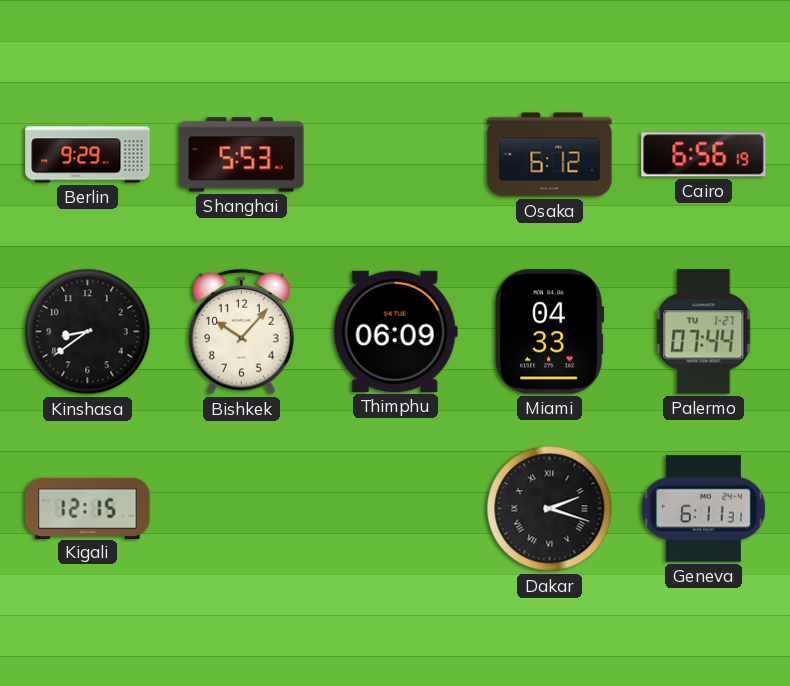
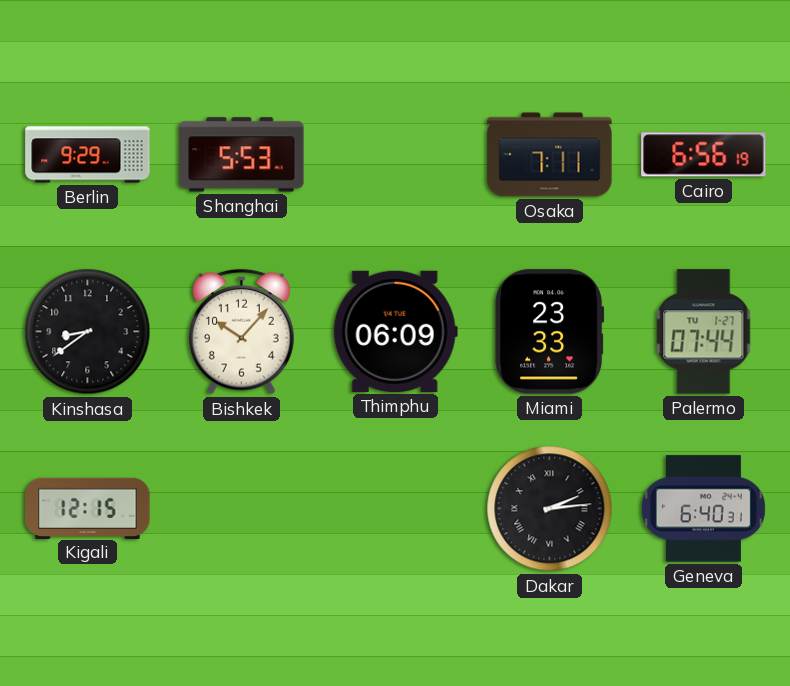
Osaka: 6:12 -> 7:11
Miami: 04:33 -> 23:33
Dakar: 2:18 -> 2:14
Geneva: 6:11 -> 6:40
